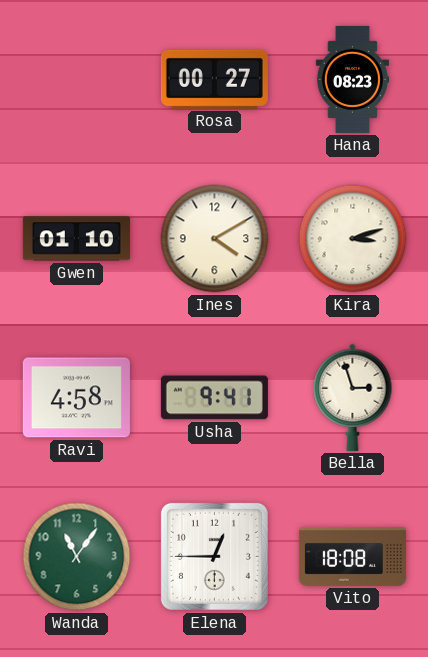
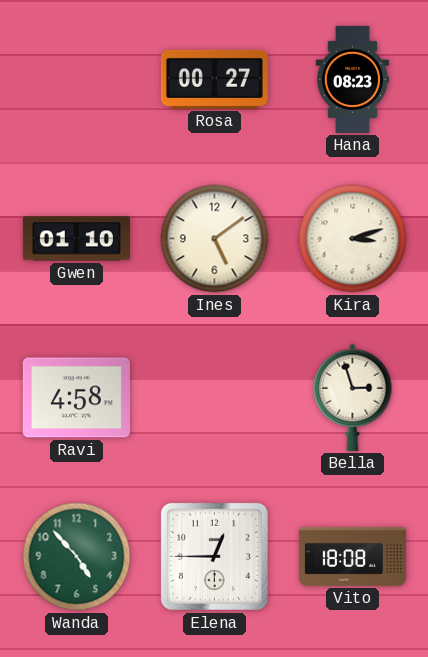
Ines: 4:10 -> 5:09
Usha: 9:41 -> none
Wanda: 11:06 -> 4:53
